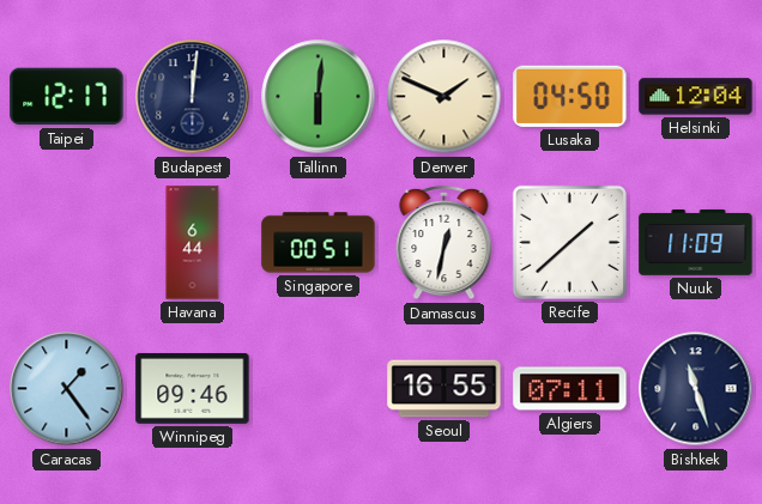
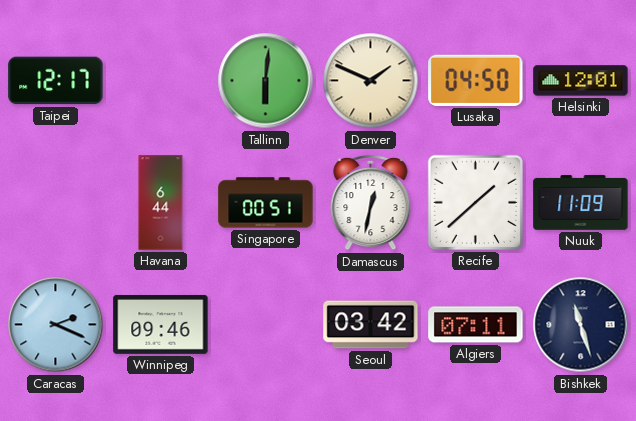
Budapest: 12:01 -> none
Helsinki: 12:04 -> 12:01
Caracas: 1:24 -> 2:19
Seoul: 16:55 -> 03:42
